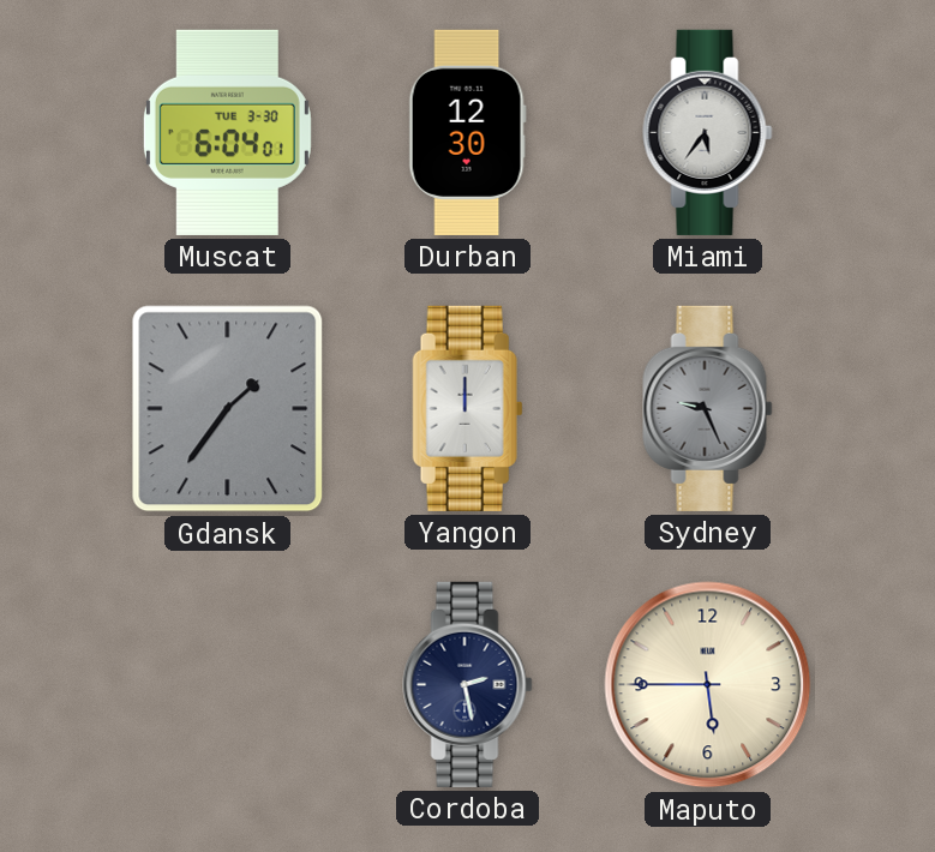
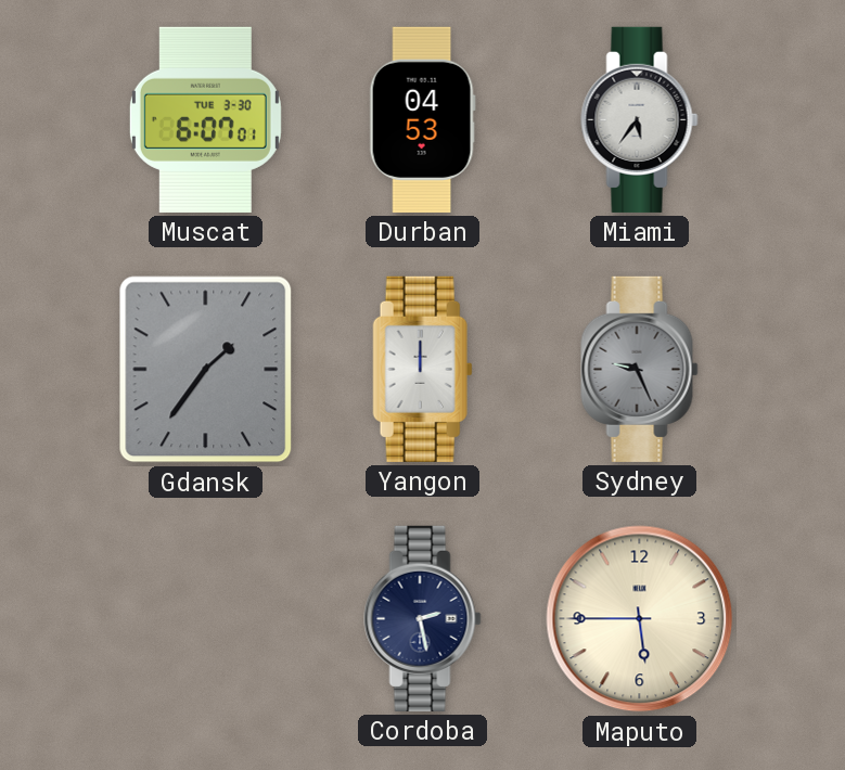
Muscat: 6:04 -> 6:07
Durban: 12:30 -> 04:53
